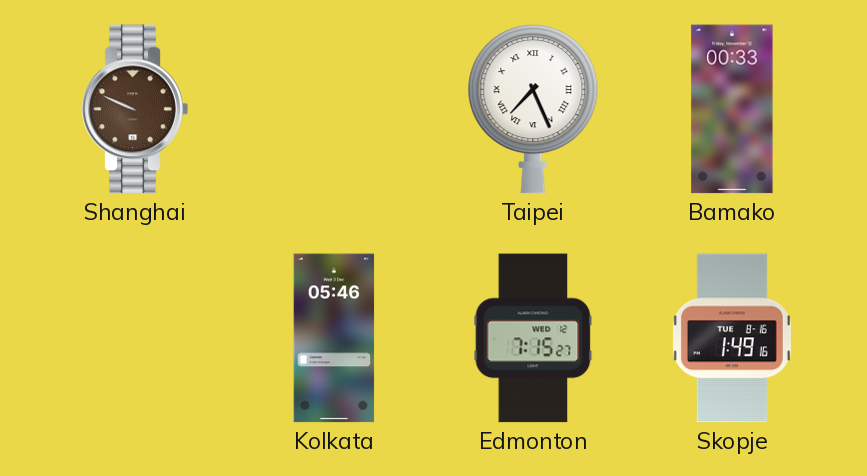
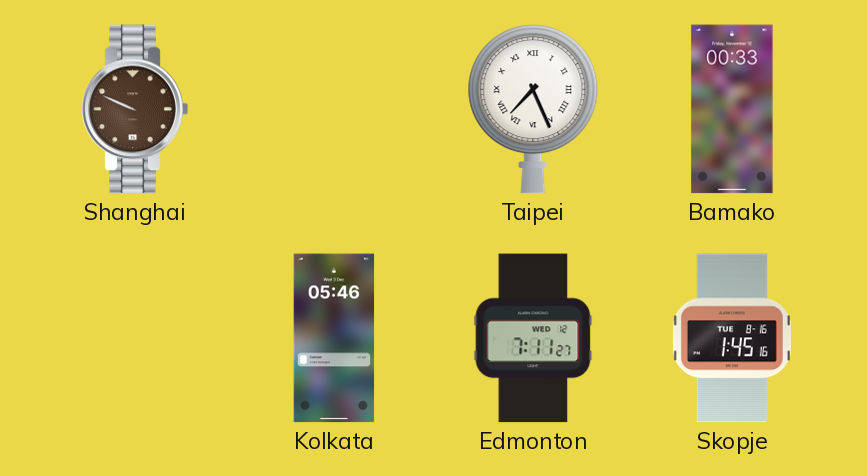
Edmonton: 7:15 -> 7:11
Skopje: 1:49 -> 1:45
